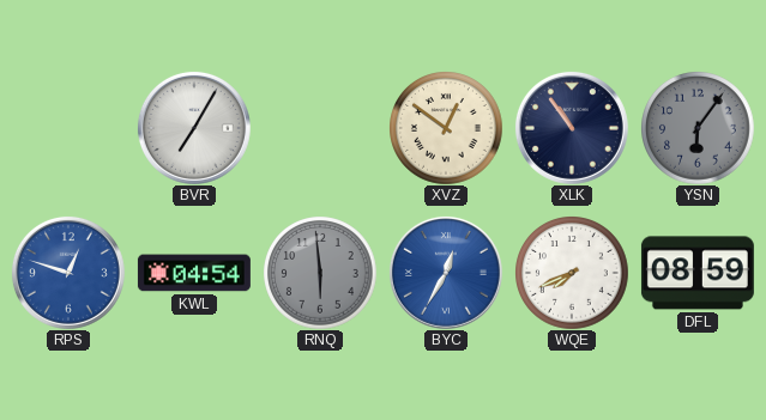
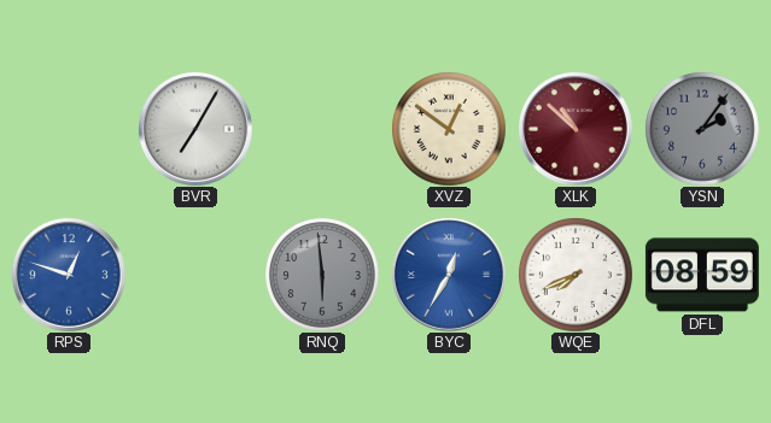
XLK: 10:54 -> 10:52
XLK dial: navy -> burgundy
YSN: 6:06 -> 2:06
KWL: 04:54 -> none
